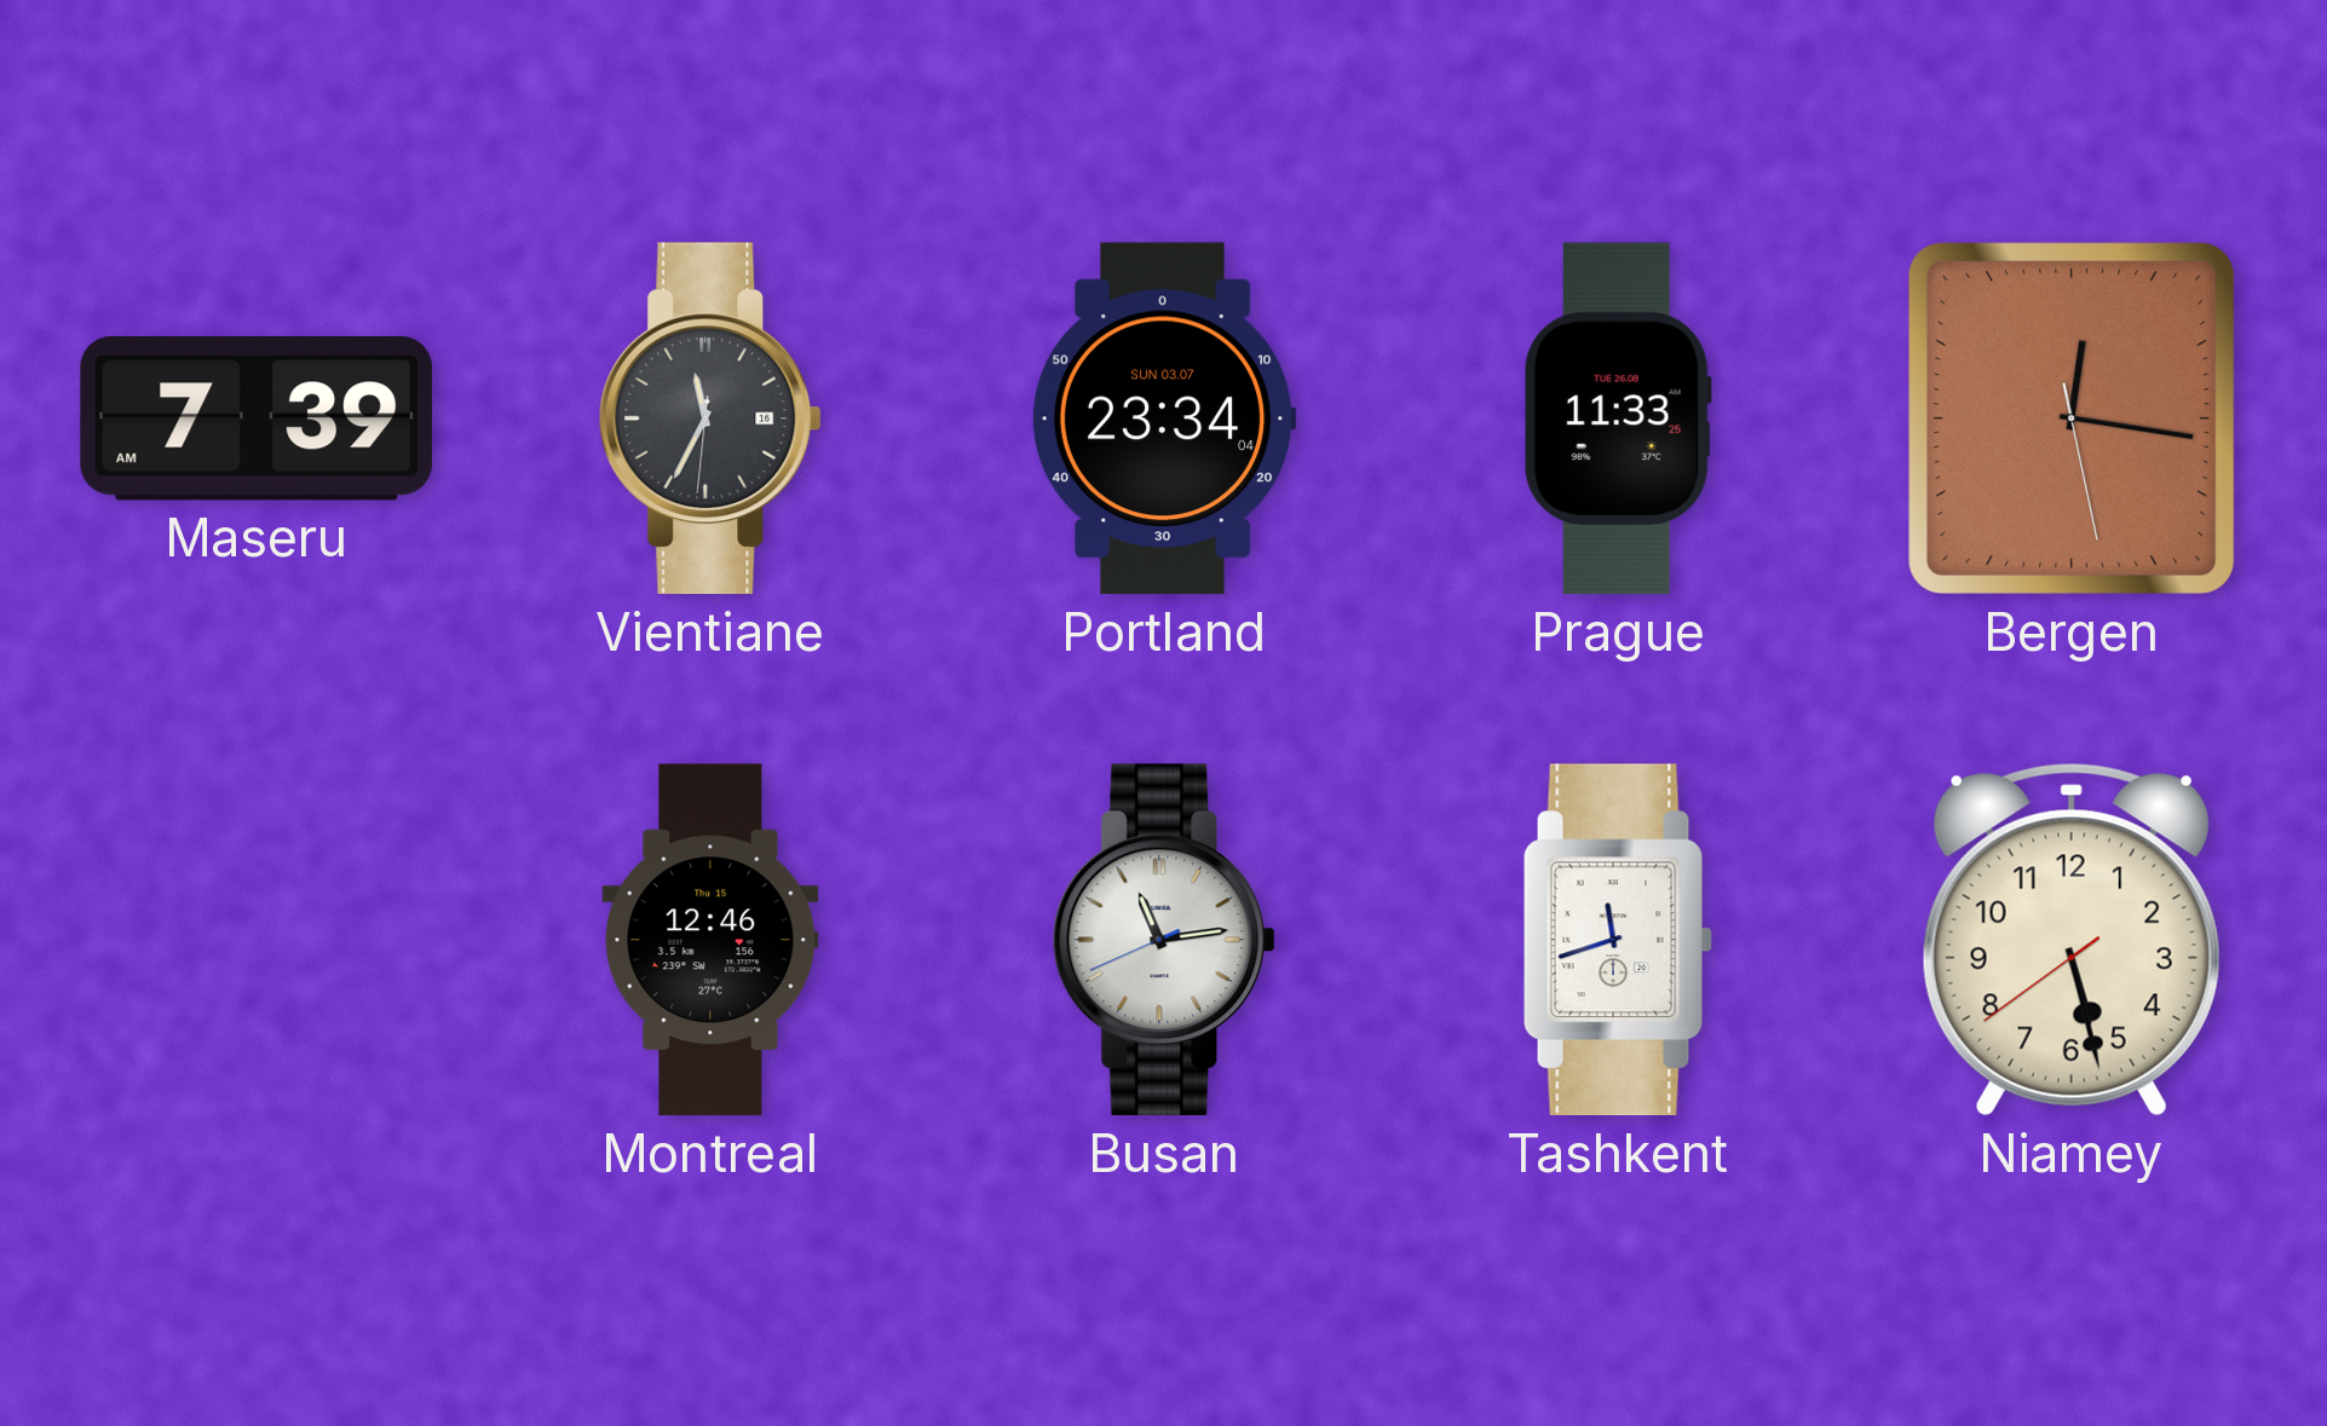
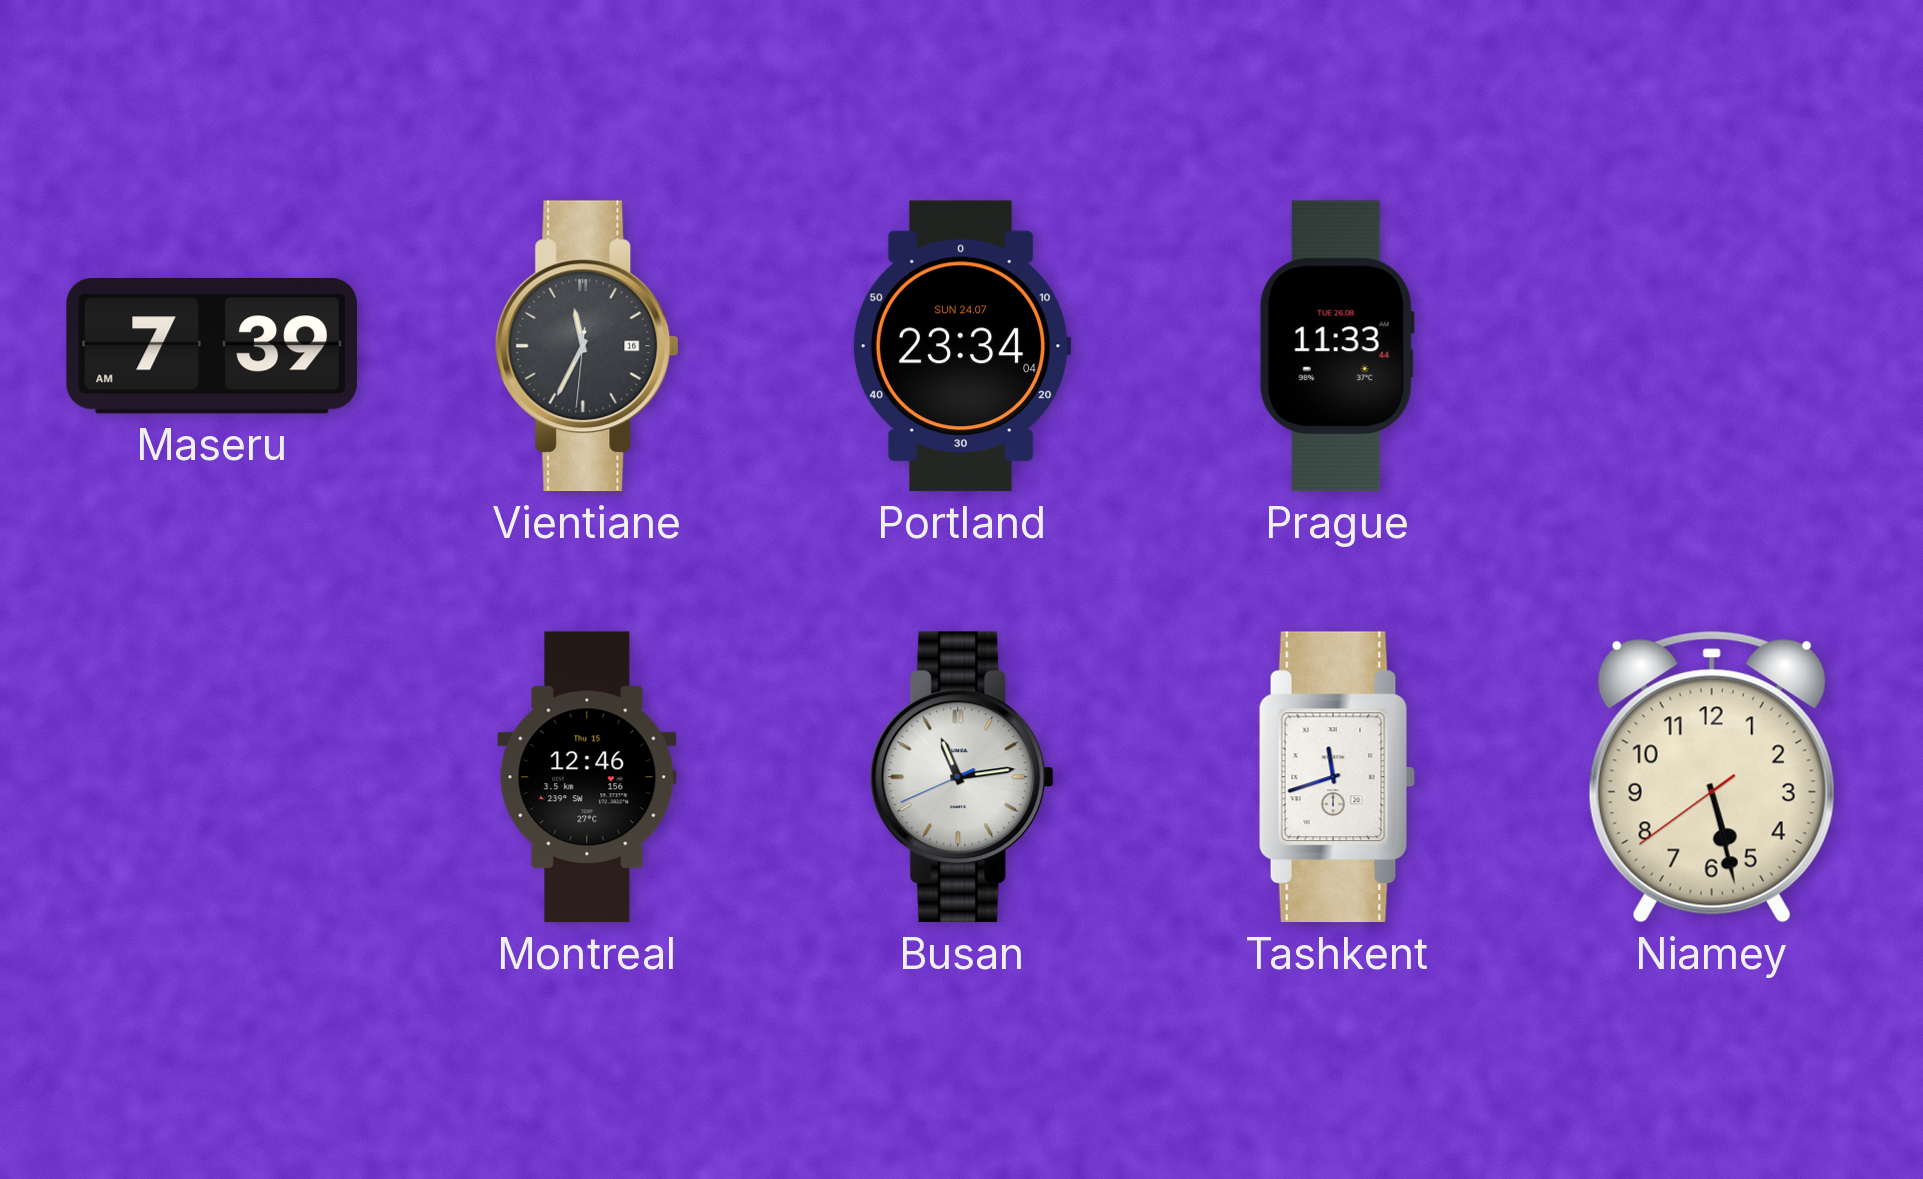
Portland date: SUN 03.07 -> SUN 24.07
Prague: 11:33:25 -> 11:33:44
Bergen: 12:16 -> none
